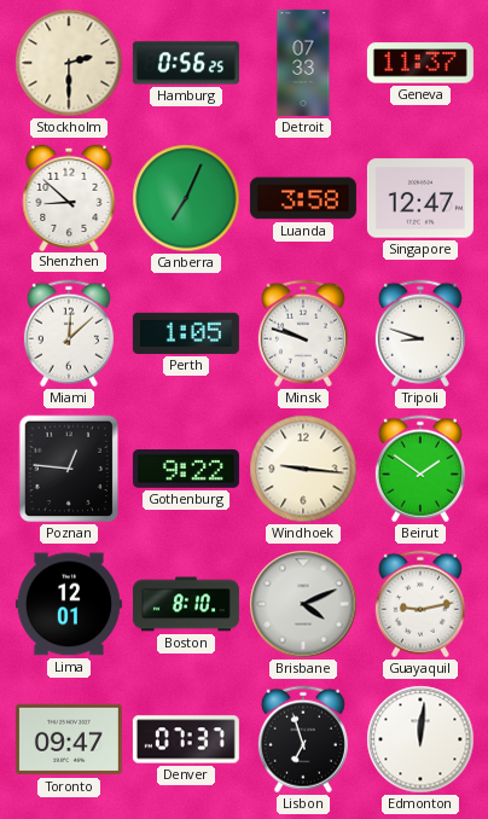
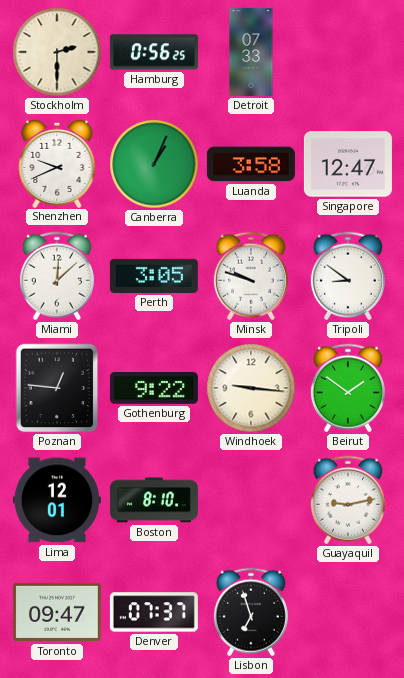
Geneva: 11:37 -> none
Shenzhen: 8:52 -> 9:41
Canberra: 7:04 -> 1:04
Perth: 1:05 -> 3:05
Tripoli: 8:48 -> 8:51
Brisbane: 4:11 -> none
Edmonton: 12:01 -> none
